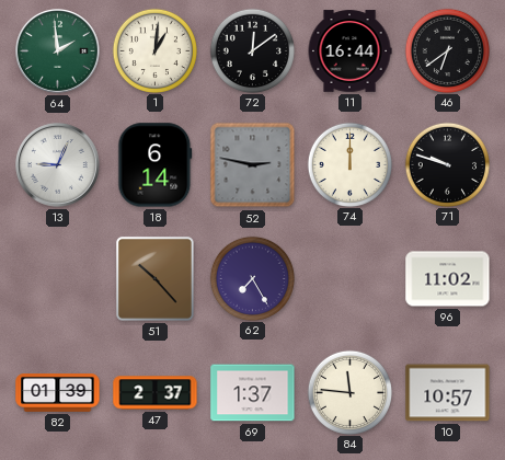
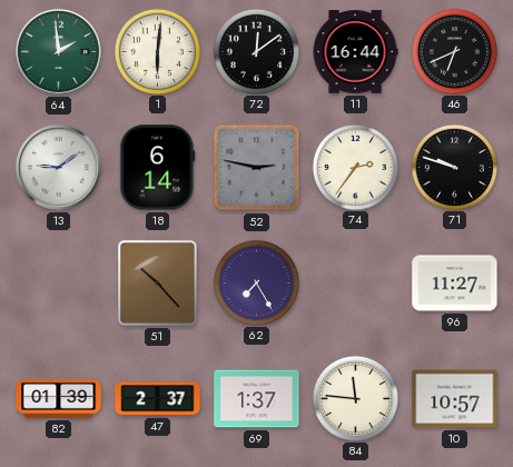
1: 1:01 -> 6:01
46: 6:39 -> 6:41
13: 9:04 -> 9:09
74: 12:00 -> 2:36
96: 11:02 -> 11:27
